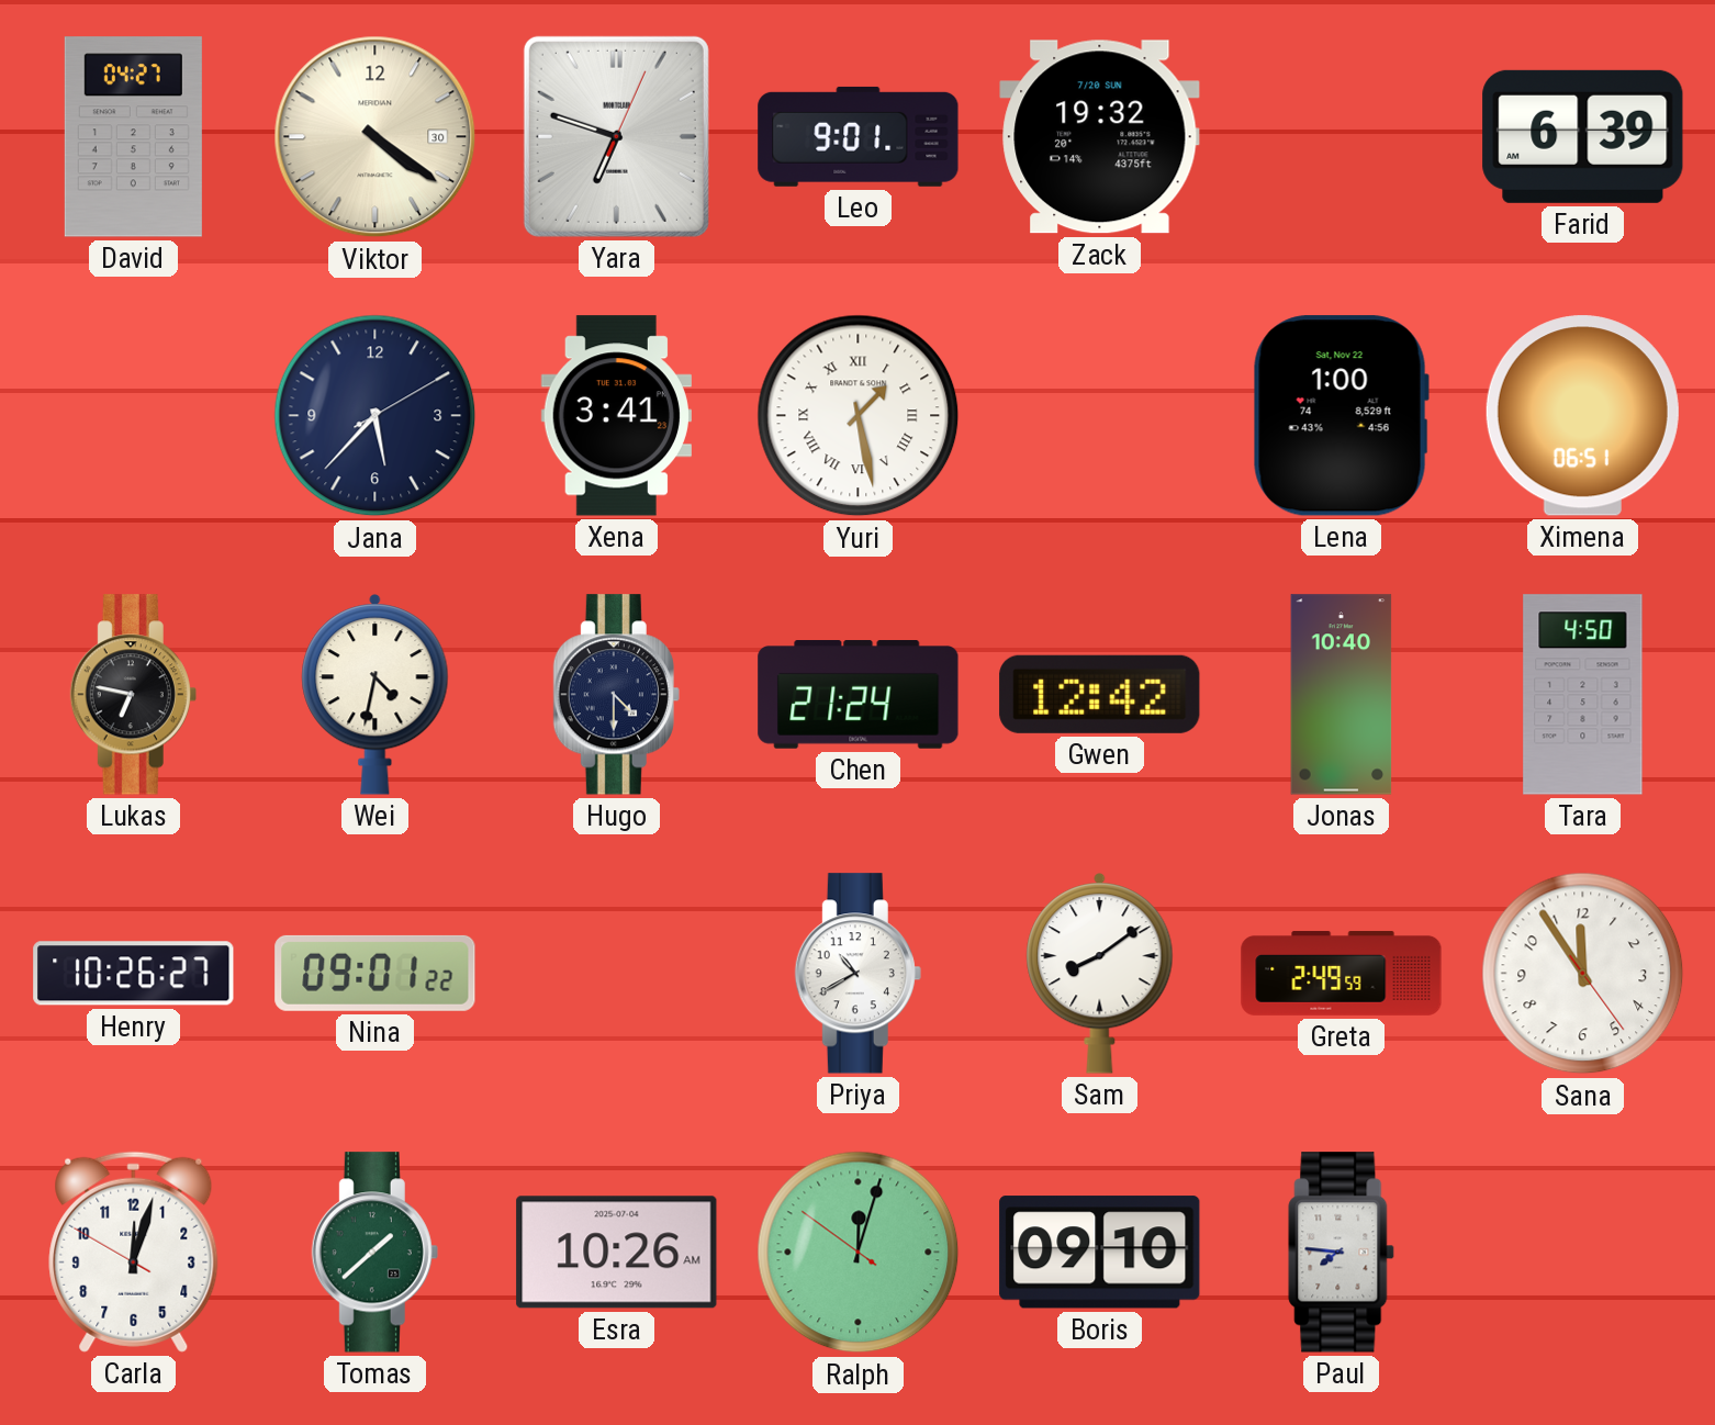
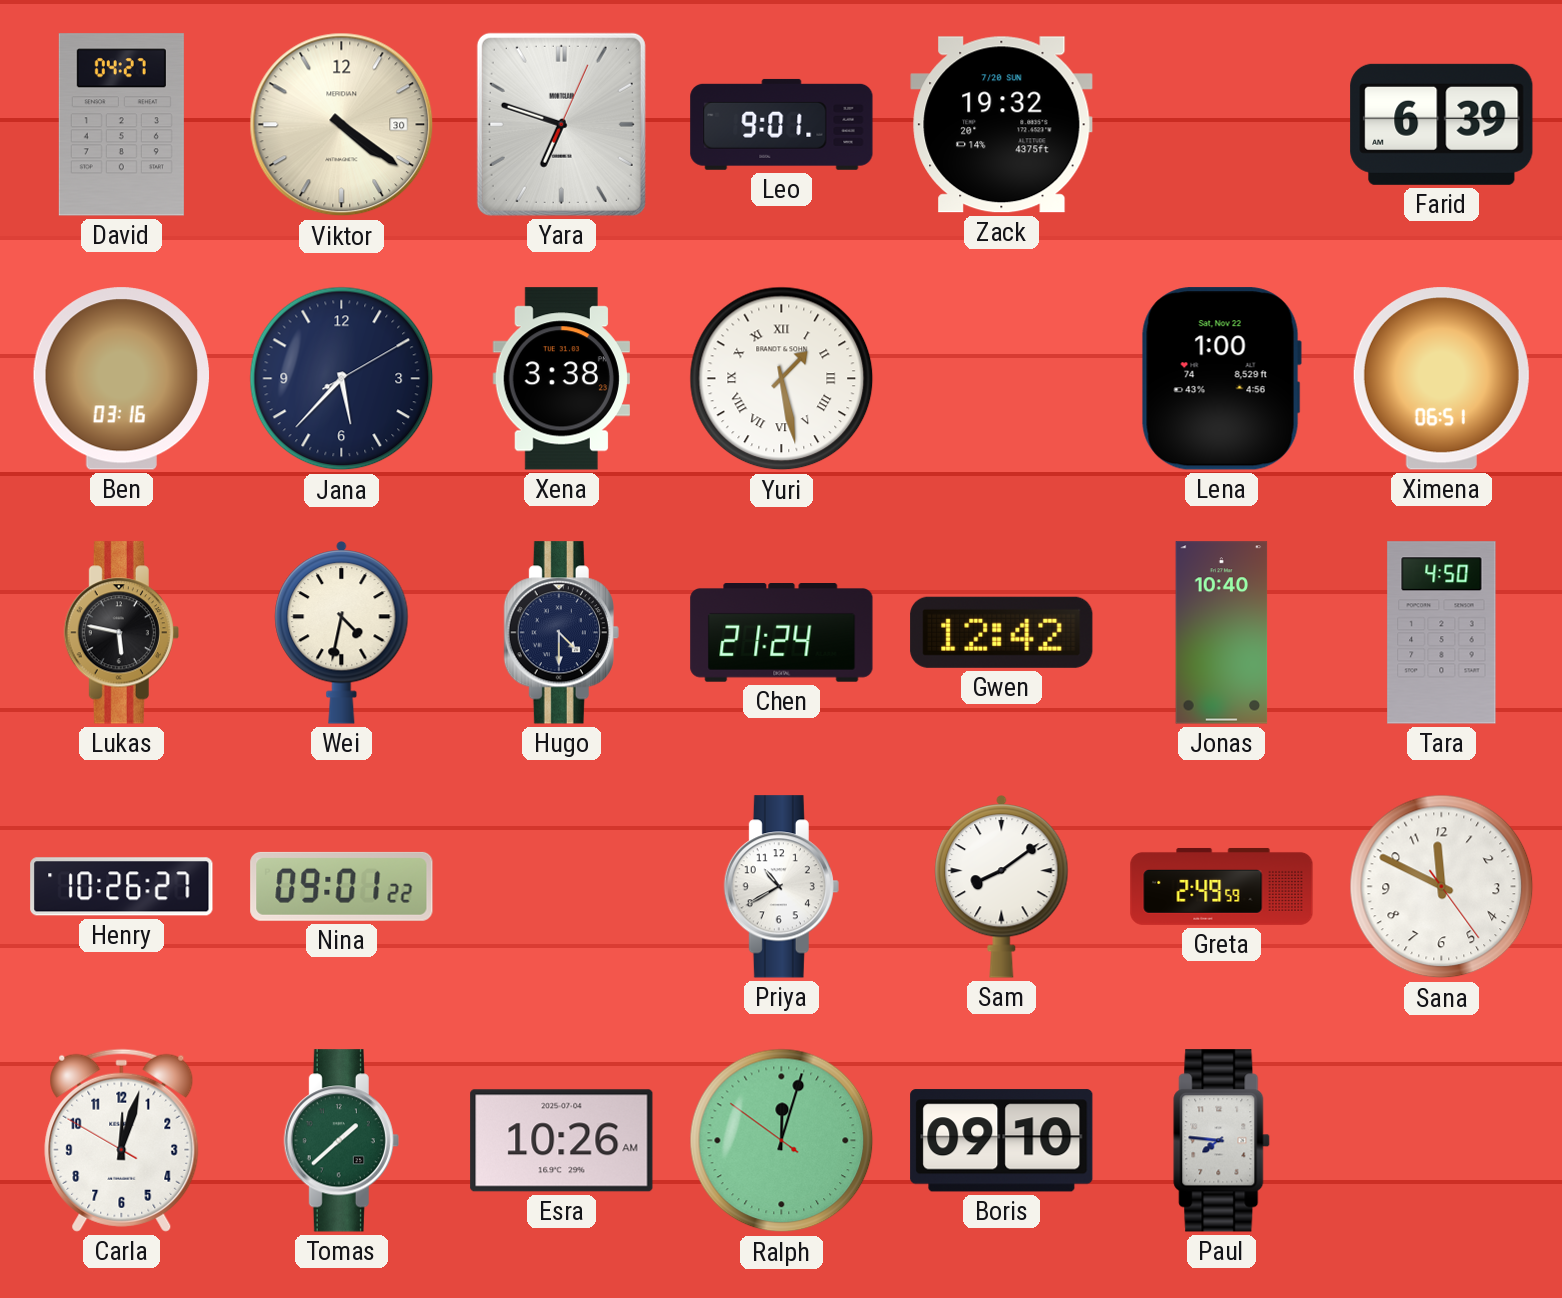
Ben: none -> 03:16
Xena: 3:41 -> 3:38
Lukas: 6:47 -> 5:47
Sana: 11:54 -> 11:49
